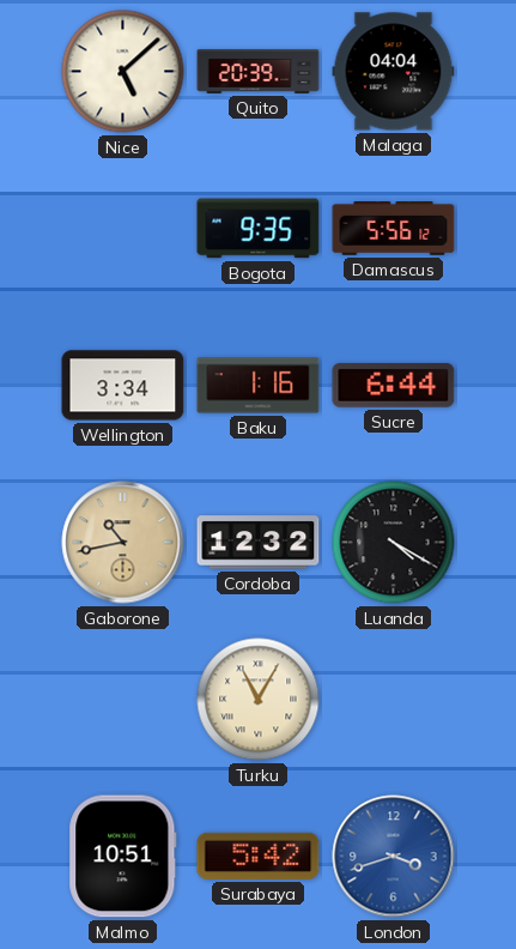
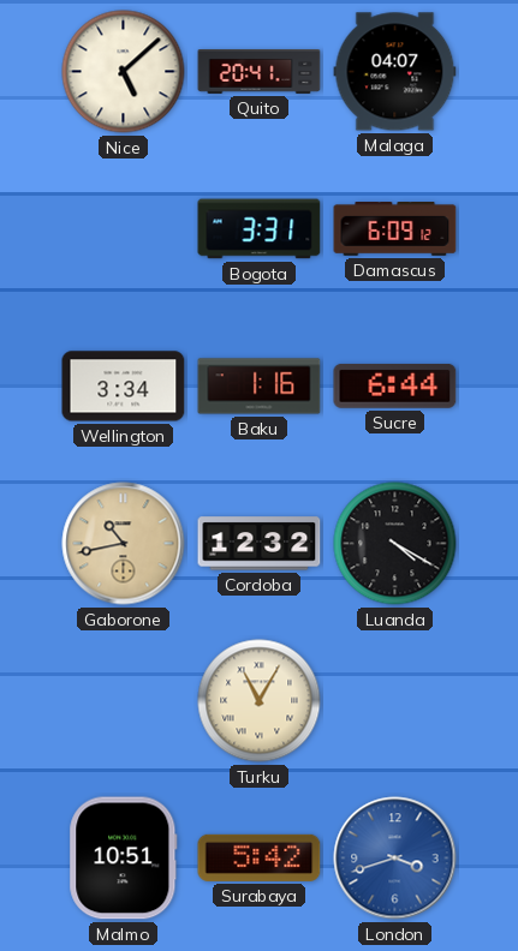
Quito: 20:39 -> 20:41
Malaga: 04:04 -> 04:07
Bogota: 9:35 -> 3:31
Damascus: 5:56 -> 6:09
